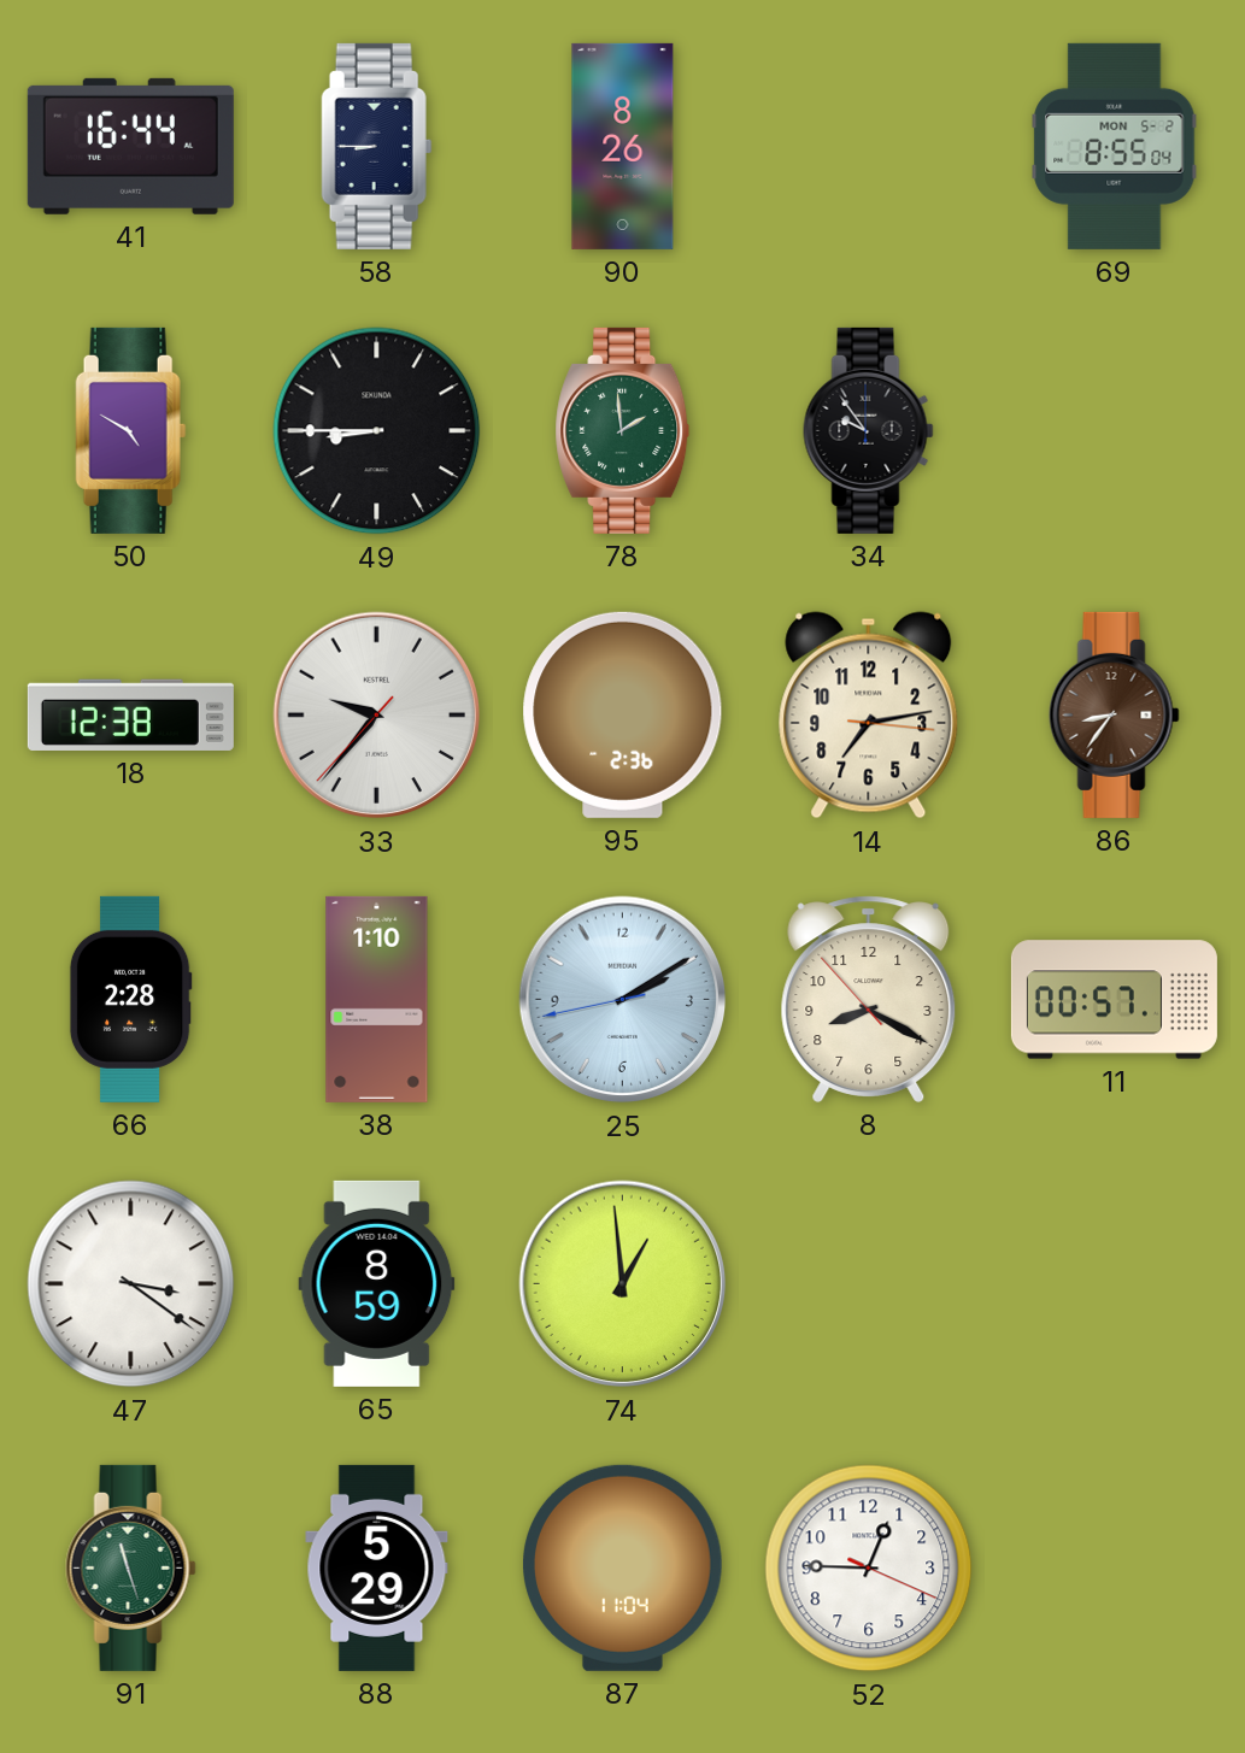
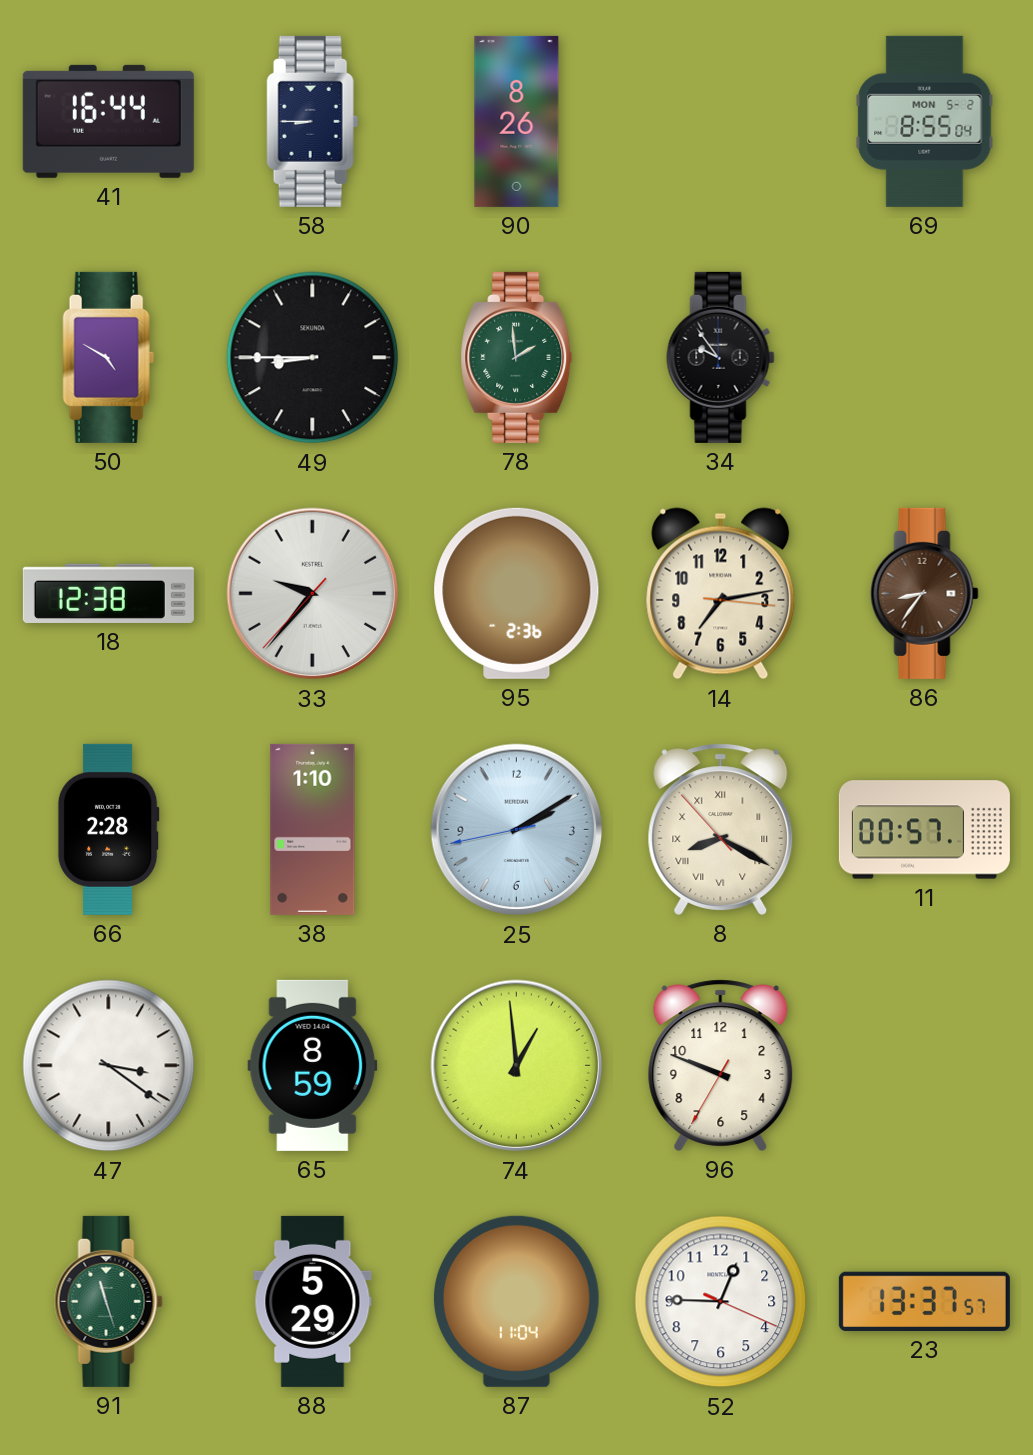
8 numerals: Arabic -> Roman
96: none -> 9:48
23: none -> 13:37
